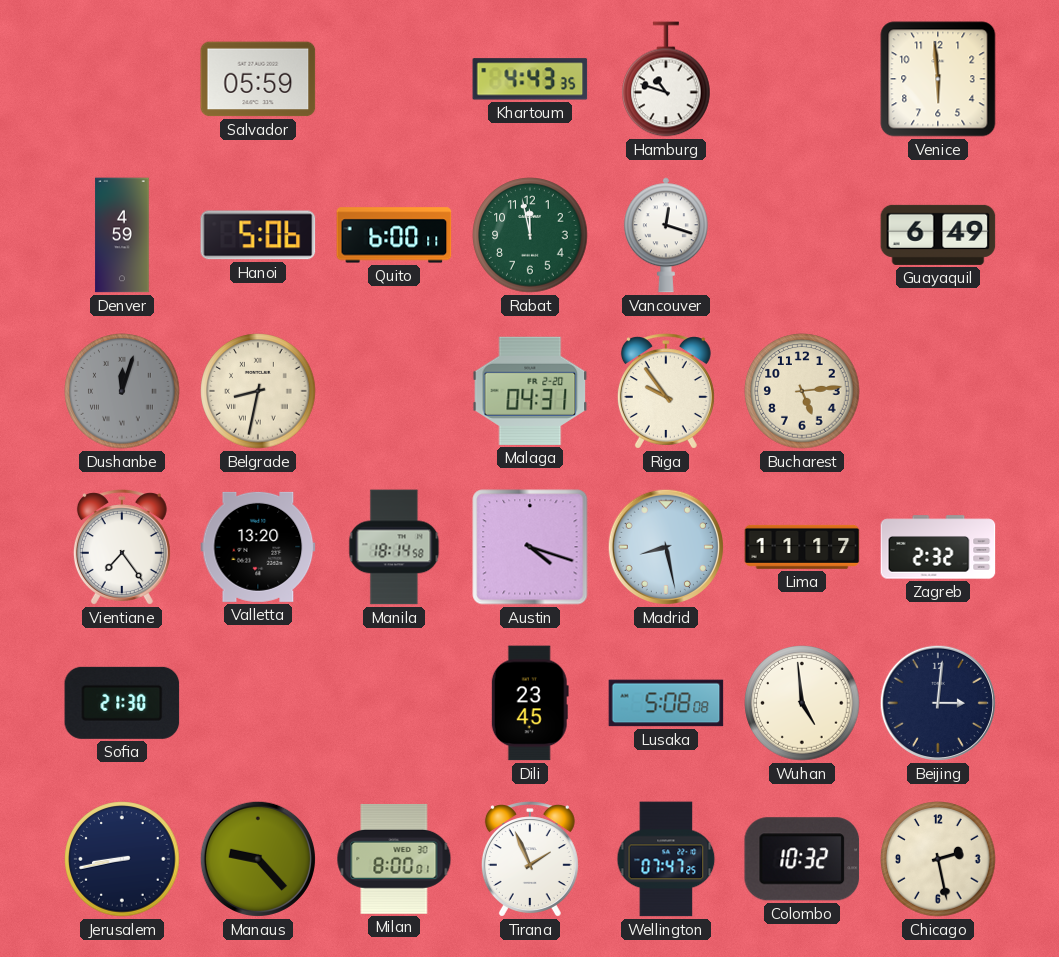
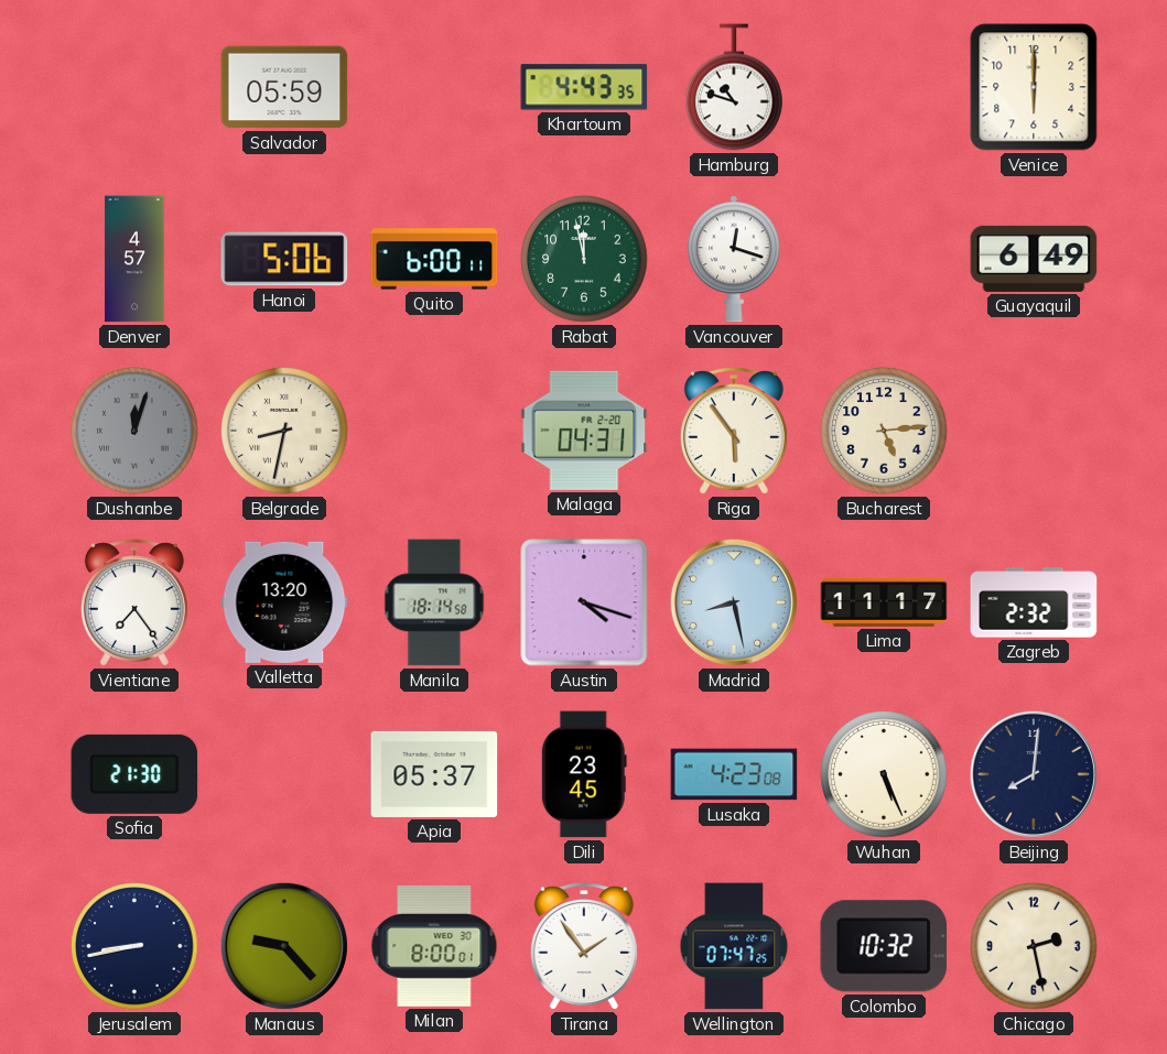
Venice: 5:59 -> 6:00
Denver: 4:59 -> 4:57
Riga: 9:54 -> 5:54
Apia: none -> 05:37
Lusaka: 5:08 -> 4:23
Wuhan: 4:59 -> 5:26
Beijing: 3:01 -> 8:01
Tirana: 1:56 -> 1:54
